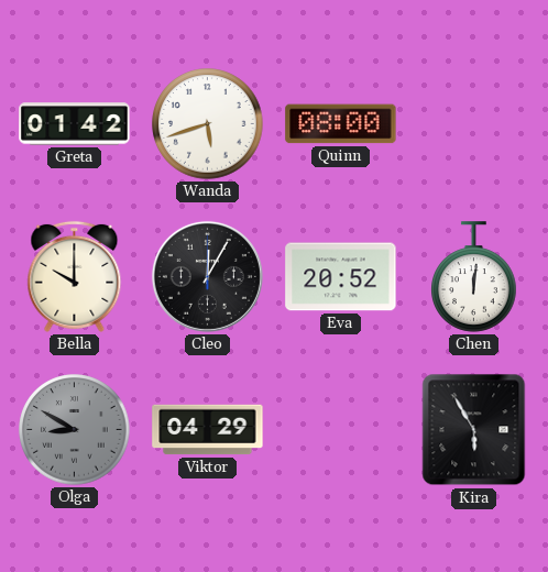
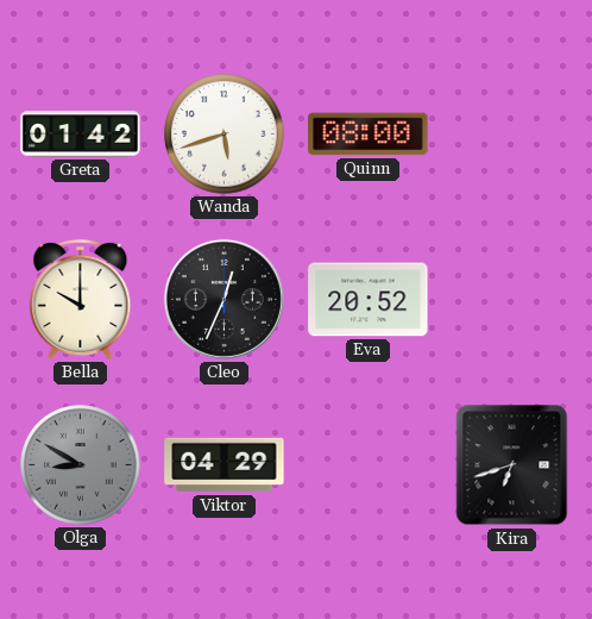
Cleo: 12:05 -> 12:34
Chen: 12:01 -> none
Kira: 5:55 -> 6:42
